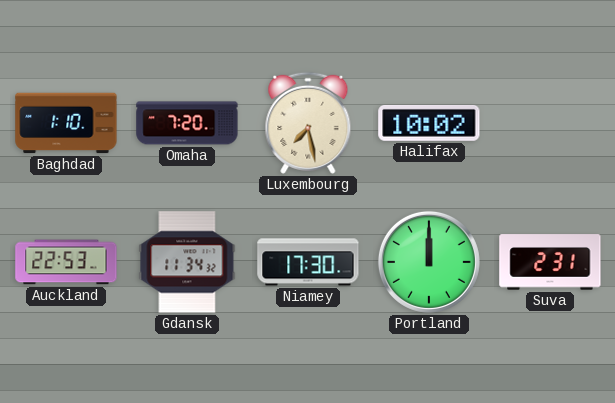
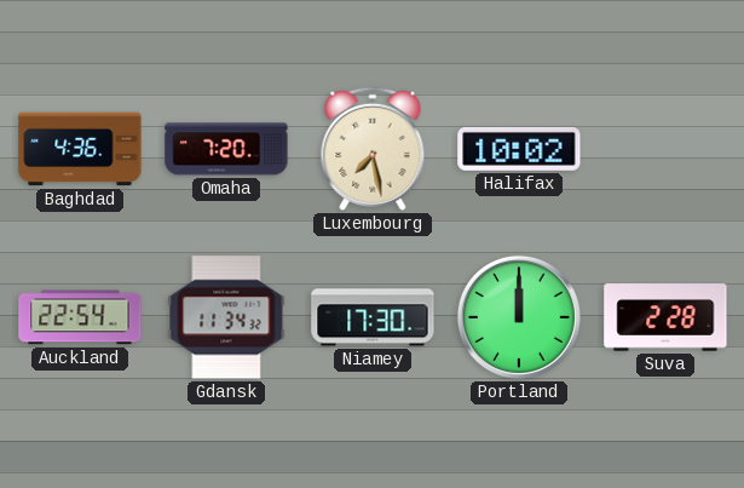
Baghdad: 1:10 -> 4:36
Auckland: 22:53 -> 22:54
Suva: 2:31 -> 2:28
